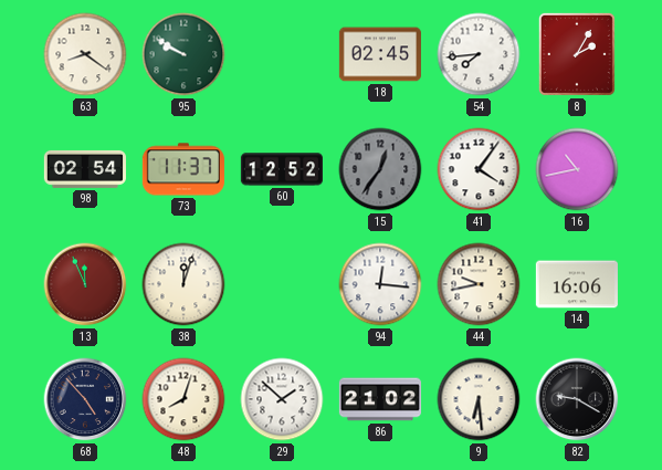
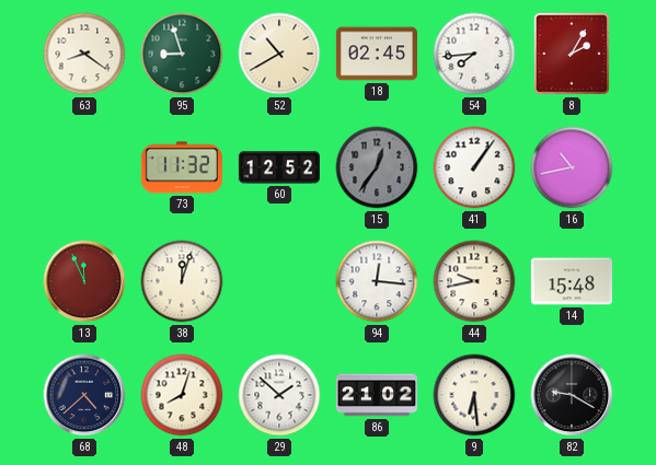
95: 9:50 -> 8:57
52: none -> 10:40
98: 02:54 -> none
73: 11:37 -> 11:32
41: 4:06 -> 1:06
14: 16:06 -> 15:48
68: 4:53 -> 4:38
